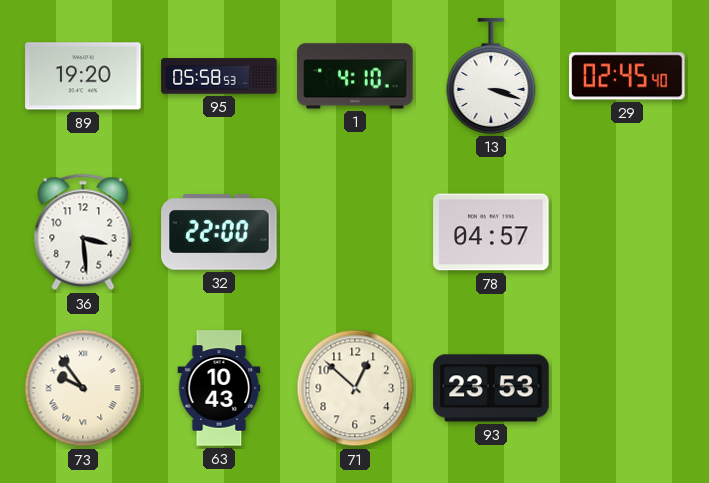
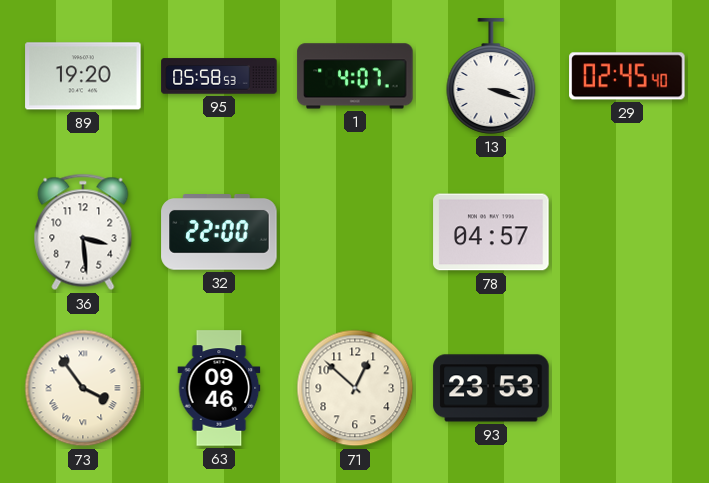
1: 4:10 -> 4:07
73: 9:54 -> 3:54
63: 10:43 -> 09:46
